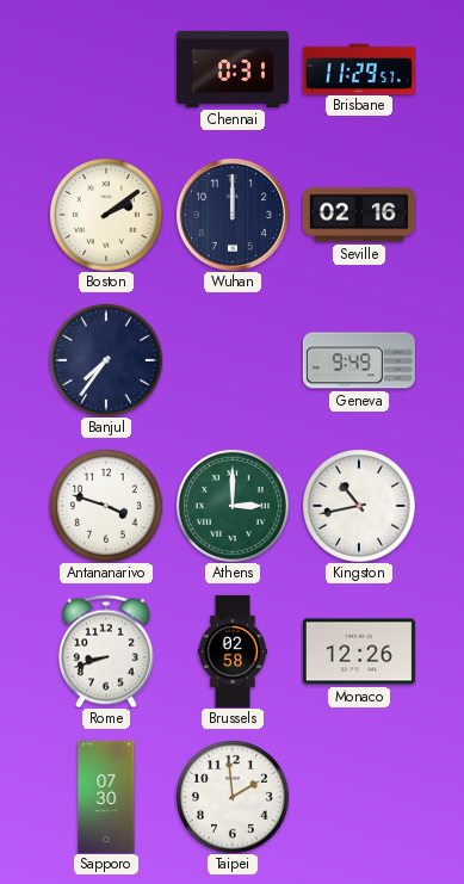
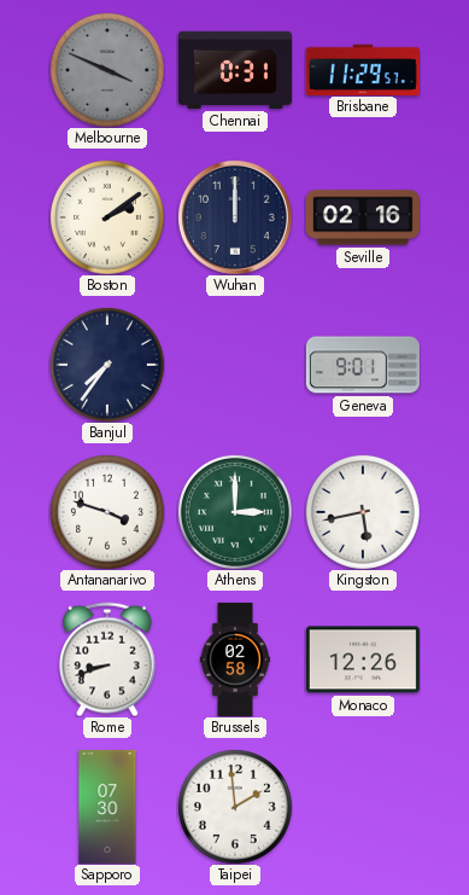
Melbourne: none -> 3:49
Geneva: 9:49 -> 9:01
Kingston: 10:43 -> 5:43
